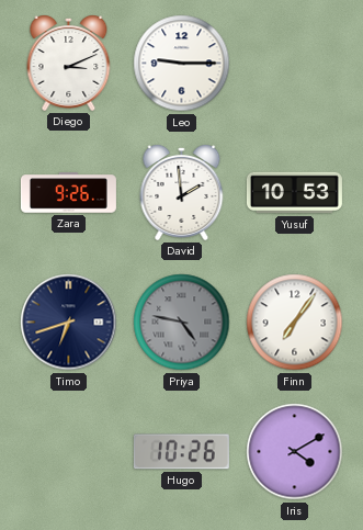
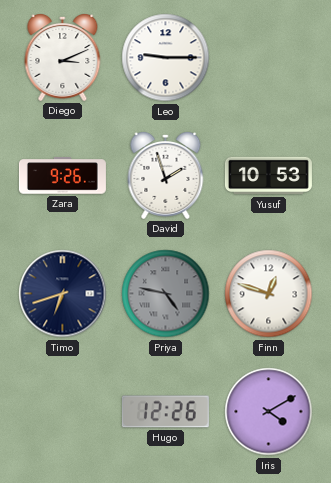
David: 1:59 -> 1:57
Finn: 7:06 -> 12:48
Hugo: 10:26 -> 12:26
